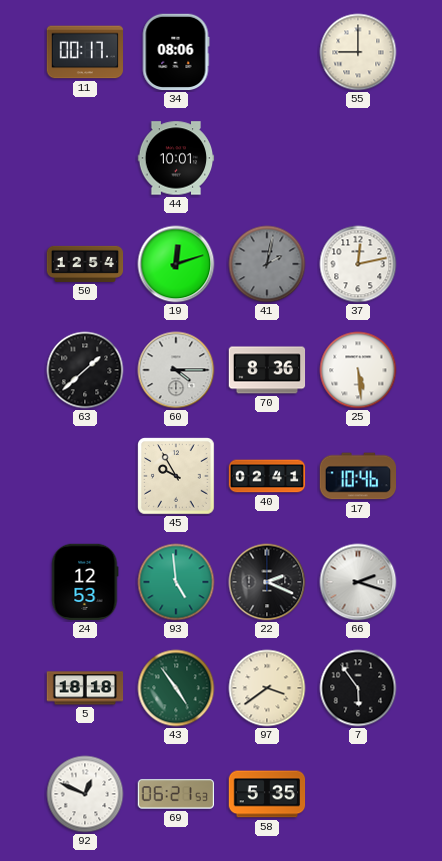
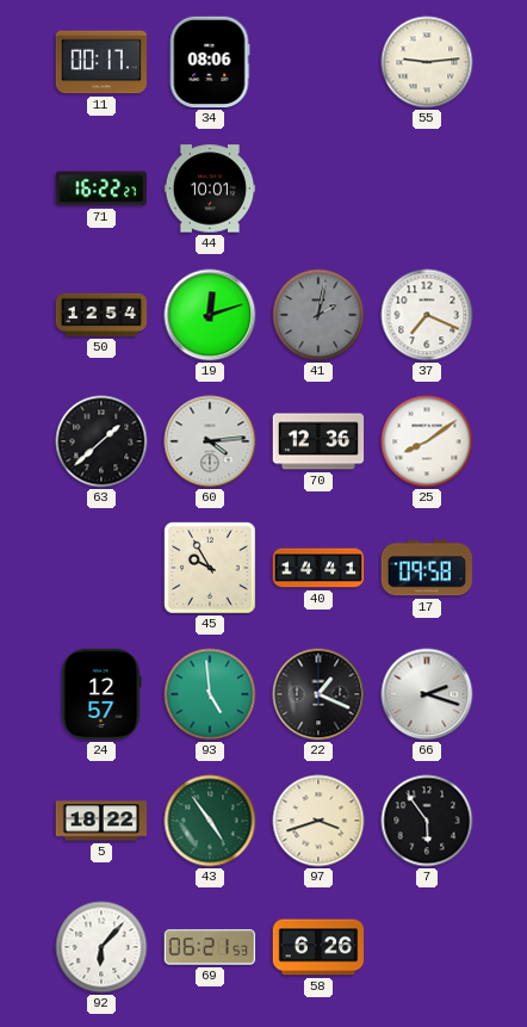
55: 9:00 -> 9:14
71: none -> 16:22
37: 12:13 -> 7:19
60: 4:15 -> 4:14
70: 8:36 -> 12:36
25: 5:29 -> 8:09
40: 02:41 -> 14:41
17: 10:46 -> 09:58
24: 12:53 -> 12:57
22: 2:19 -> 1:19
5: 18:18 -> 18:22
97: 3:39 -> 3:42
92: 12:49 -> 6:07
58: 5:35 -> 6:26
